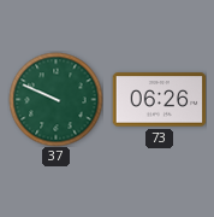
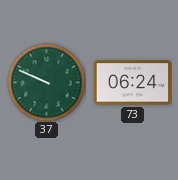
73: 06:26 -> 06:24
